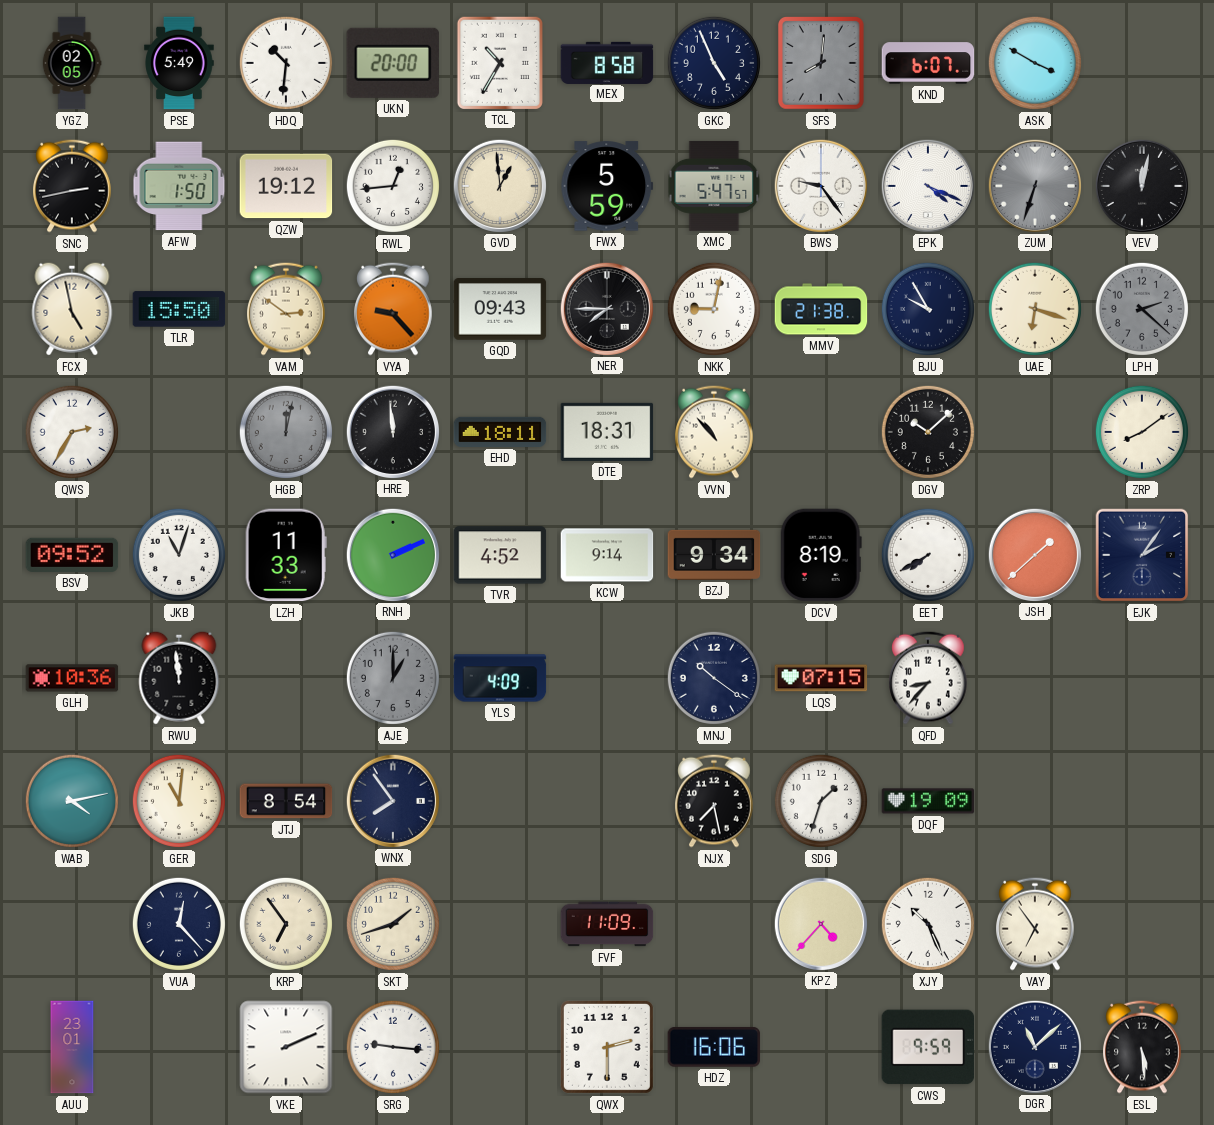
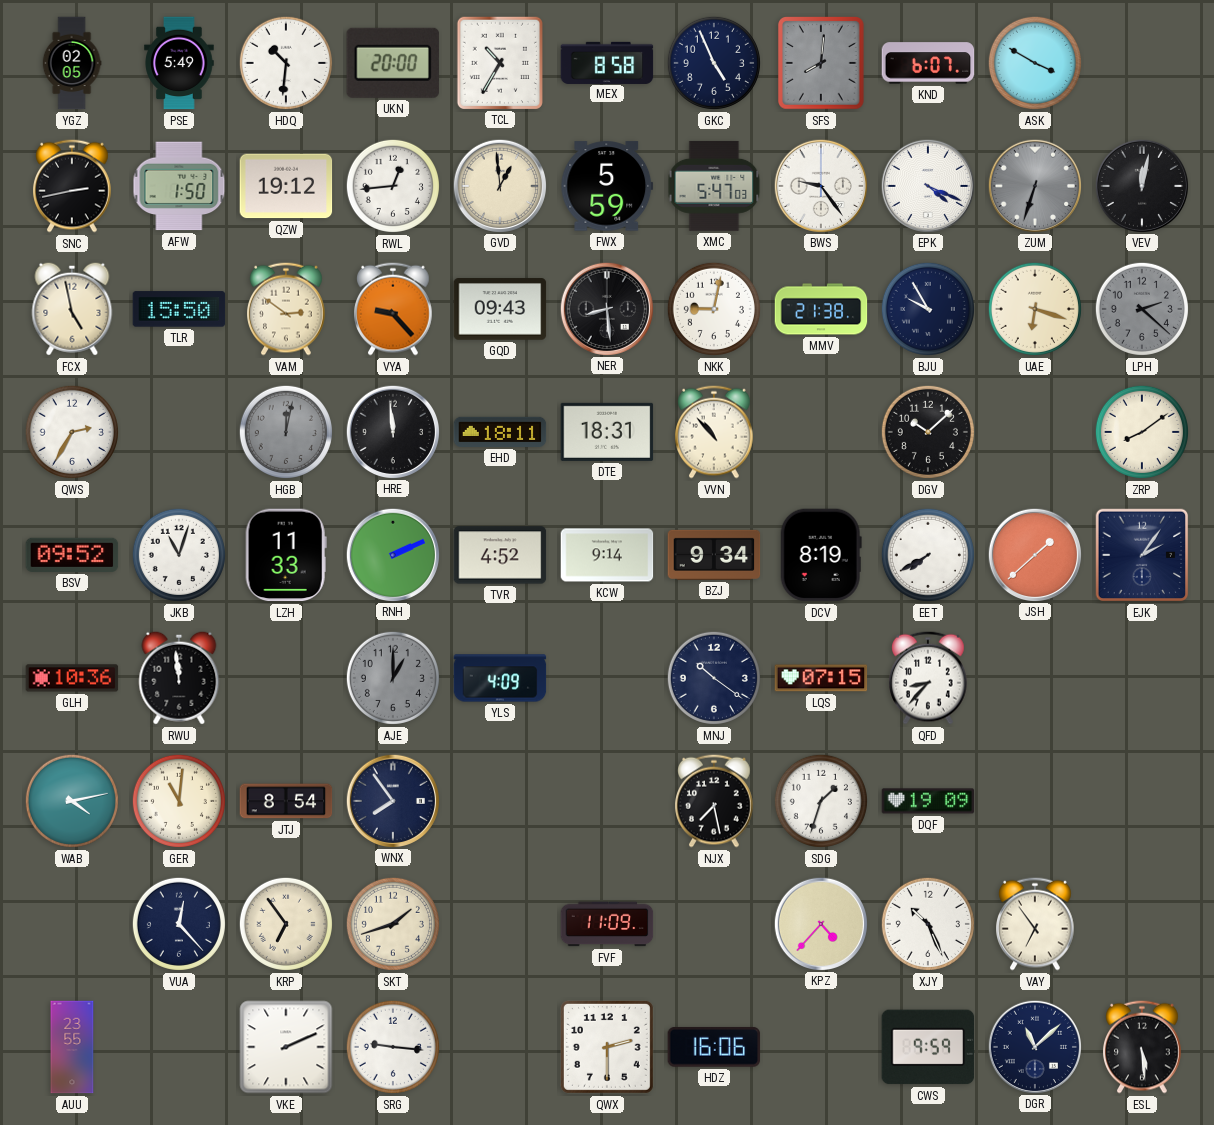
XMC: 5:47:57 -> 5:47:03
NER: 7:45 -> 8:29
AUU: 23:01 -> 23:55
